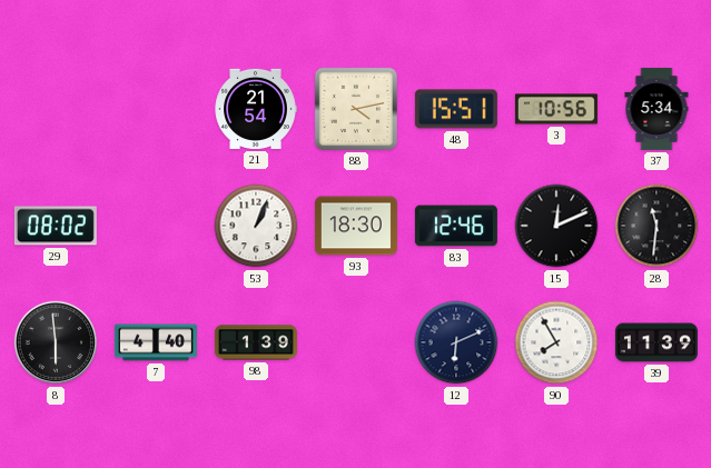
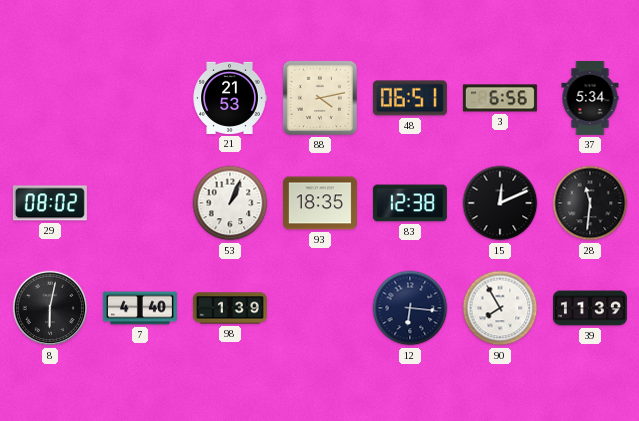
21: 21:54 -> 21:53
48: 15:51 -> 06:51
3: 10:56 -> 6:56
93: 18:30 -> 18:35
83: 12:46 -> 12:38
8: 5:59 -> 6:02
12: 6:11 -> 6:16
